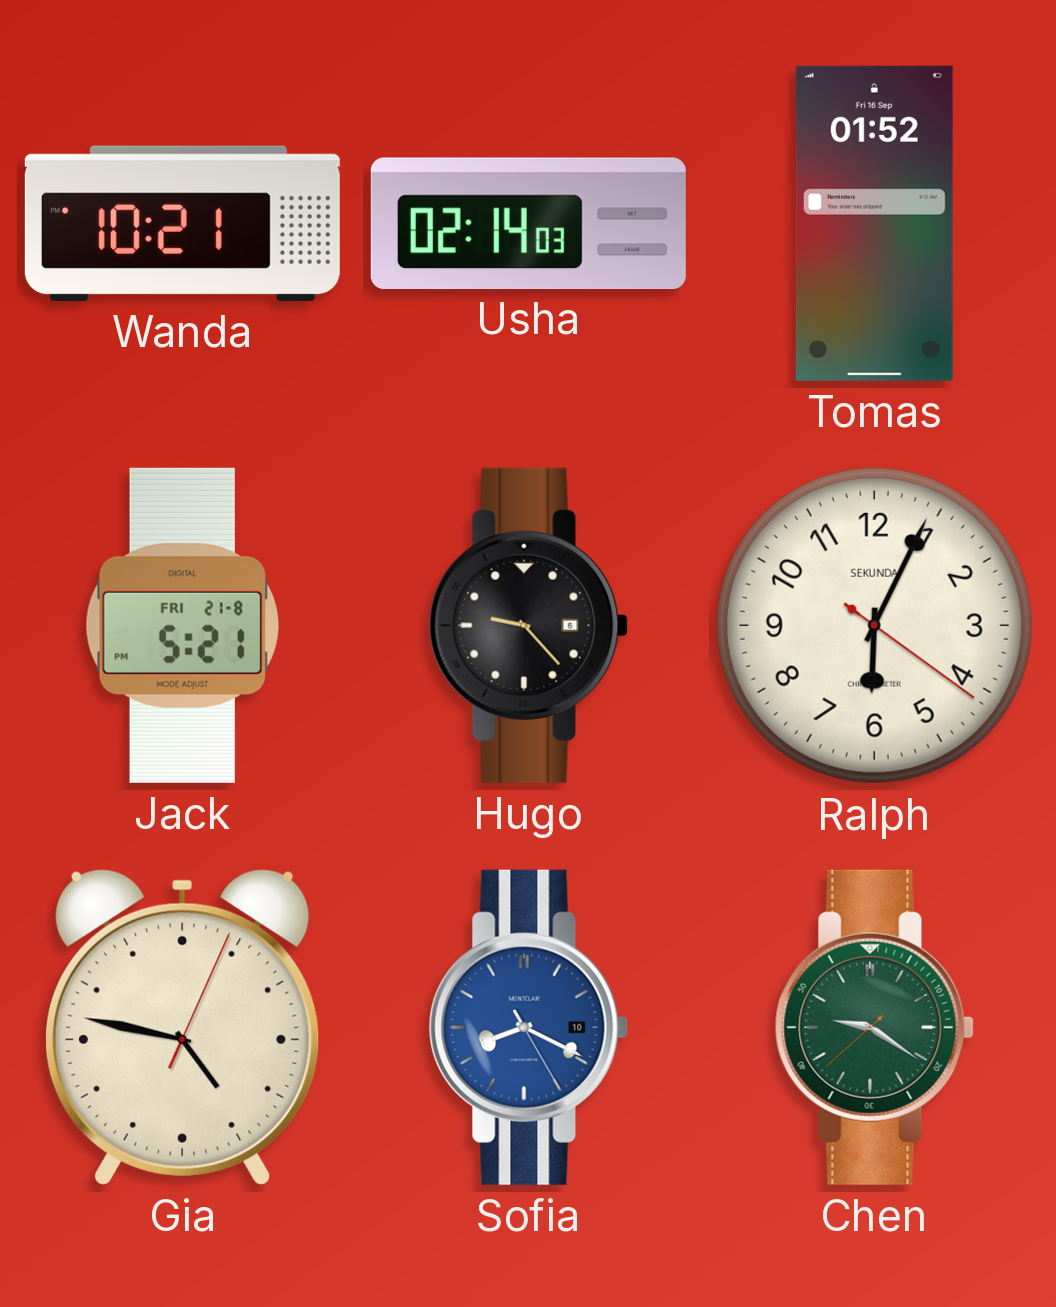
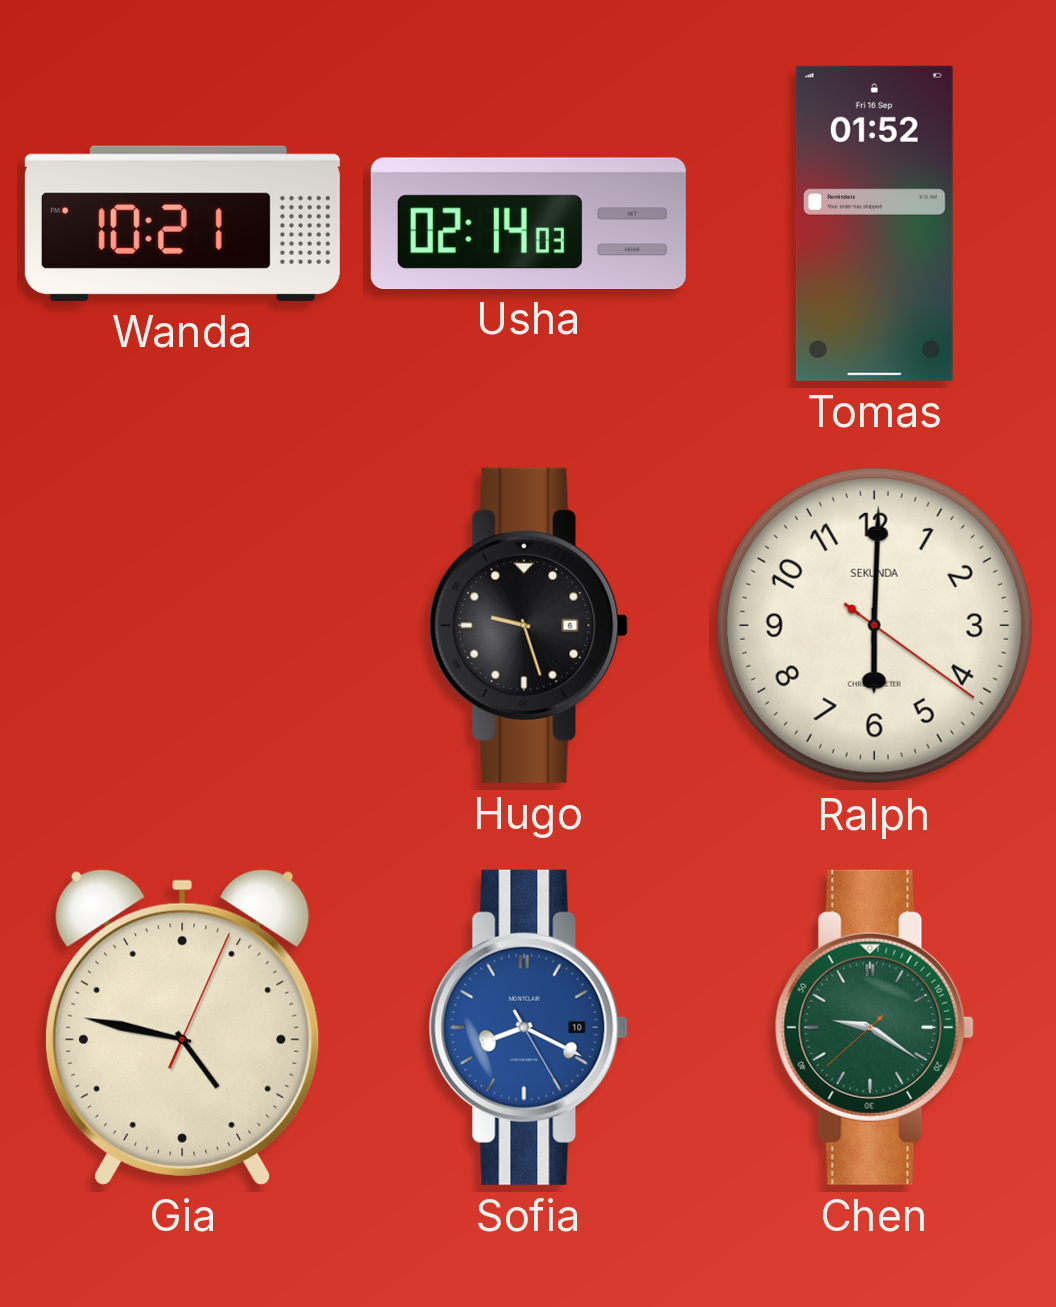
Jack: 5:21 -> none
Hugo: 9:23 -> 9:27
Ralph: 6:04 -> 6:00
